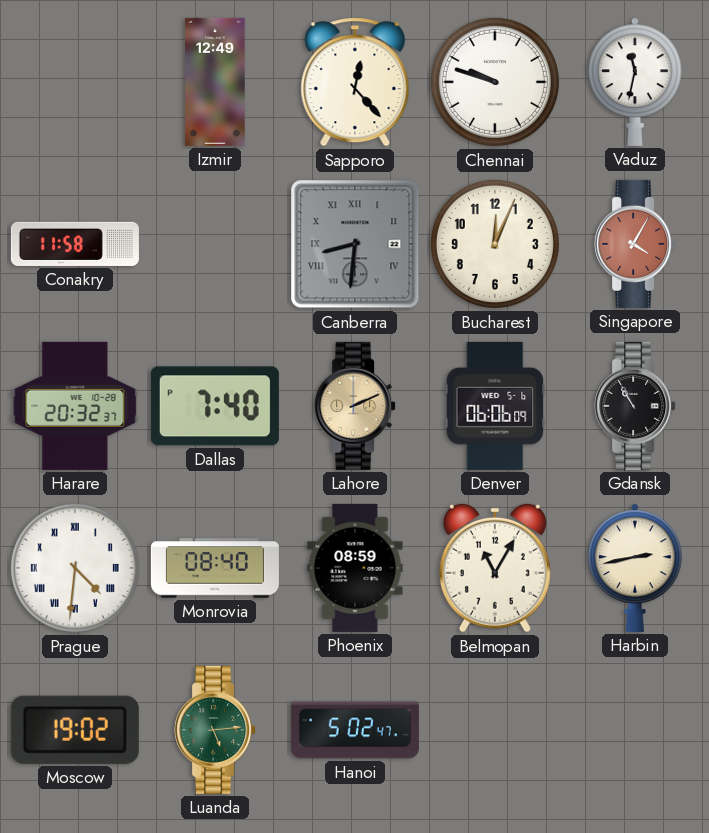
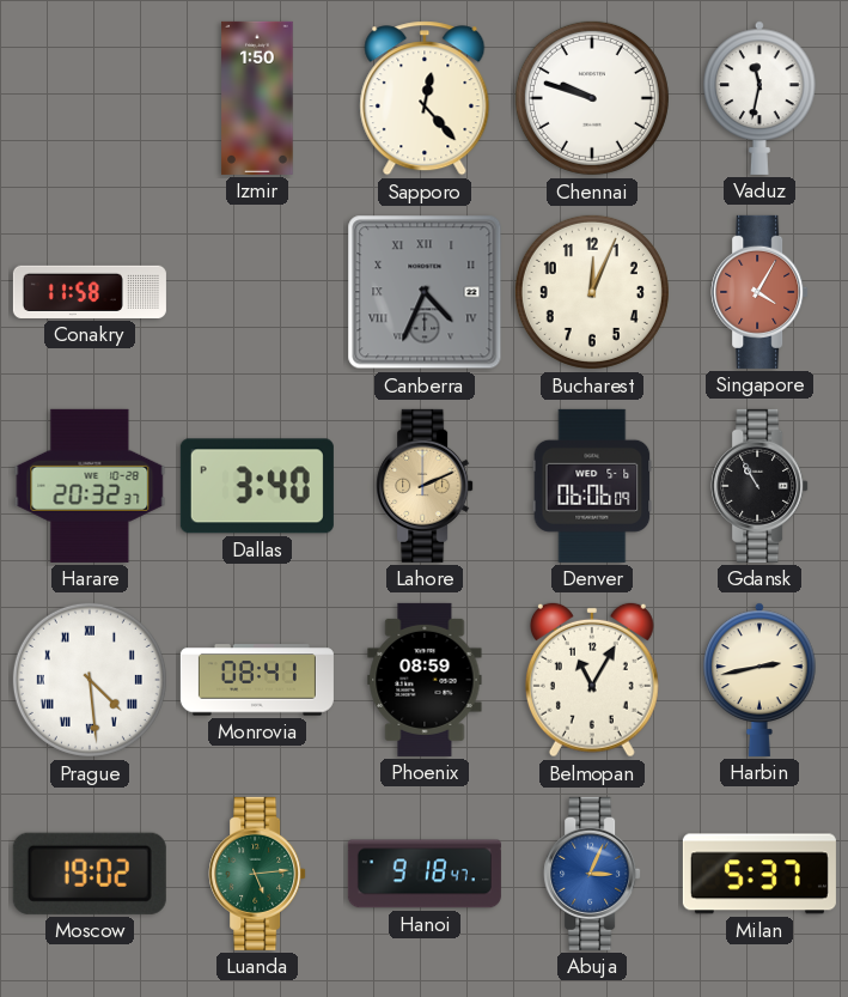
Izmir: 12:49 -> 1:50
Canberra: 8:31 -> 4:34
Dallas: 7:40 -> 3:40
Prague: 4:31 -> 4:29
Monrovia: 08:40 -> 08:41
Hanoi: 5:02 -> 9:18
Abuja: none -> 3:04
Milan: none -> 5:37
